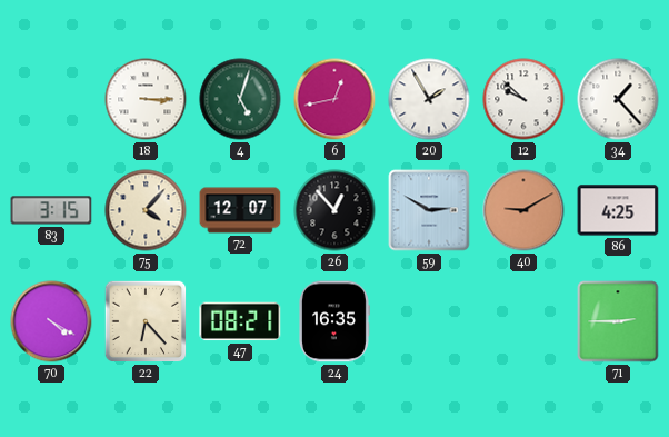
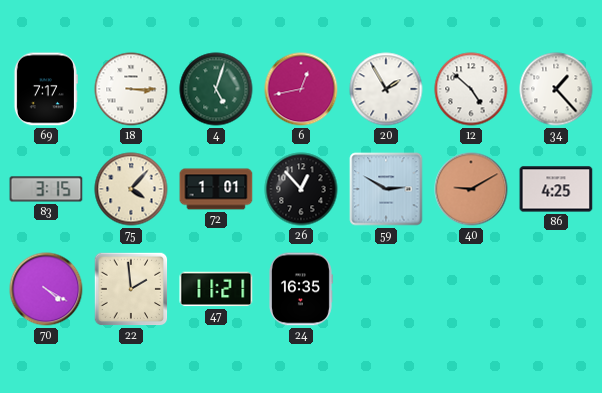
69: none -> 7:17
12: 9:52 -> 4:52
72: 12:07 -> 1:01
22: 6:23 -> 1:59
47: 08:21 -> 11:21
71: 2:45 -> none
